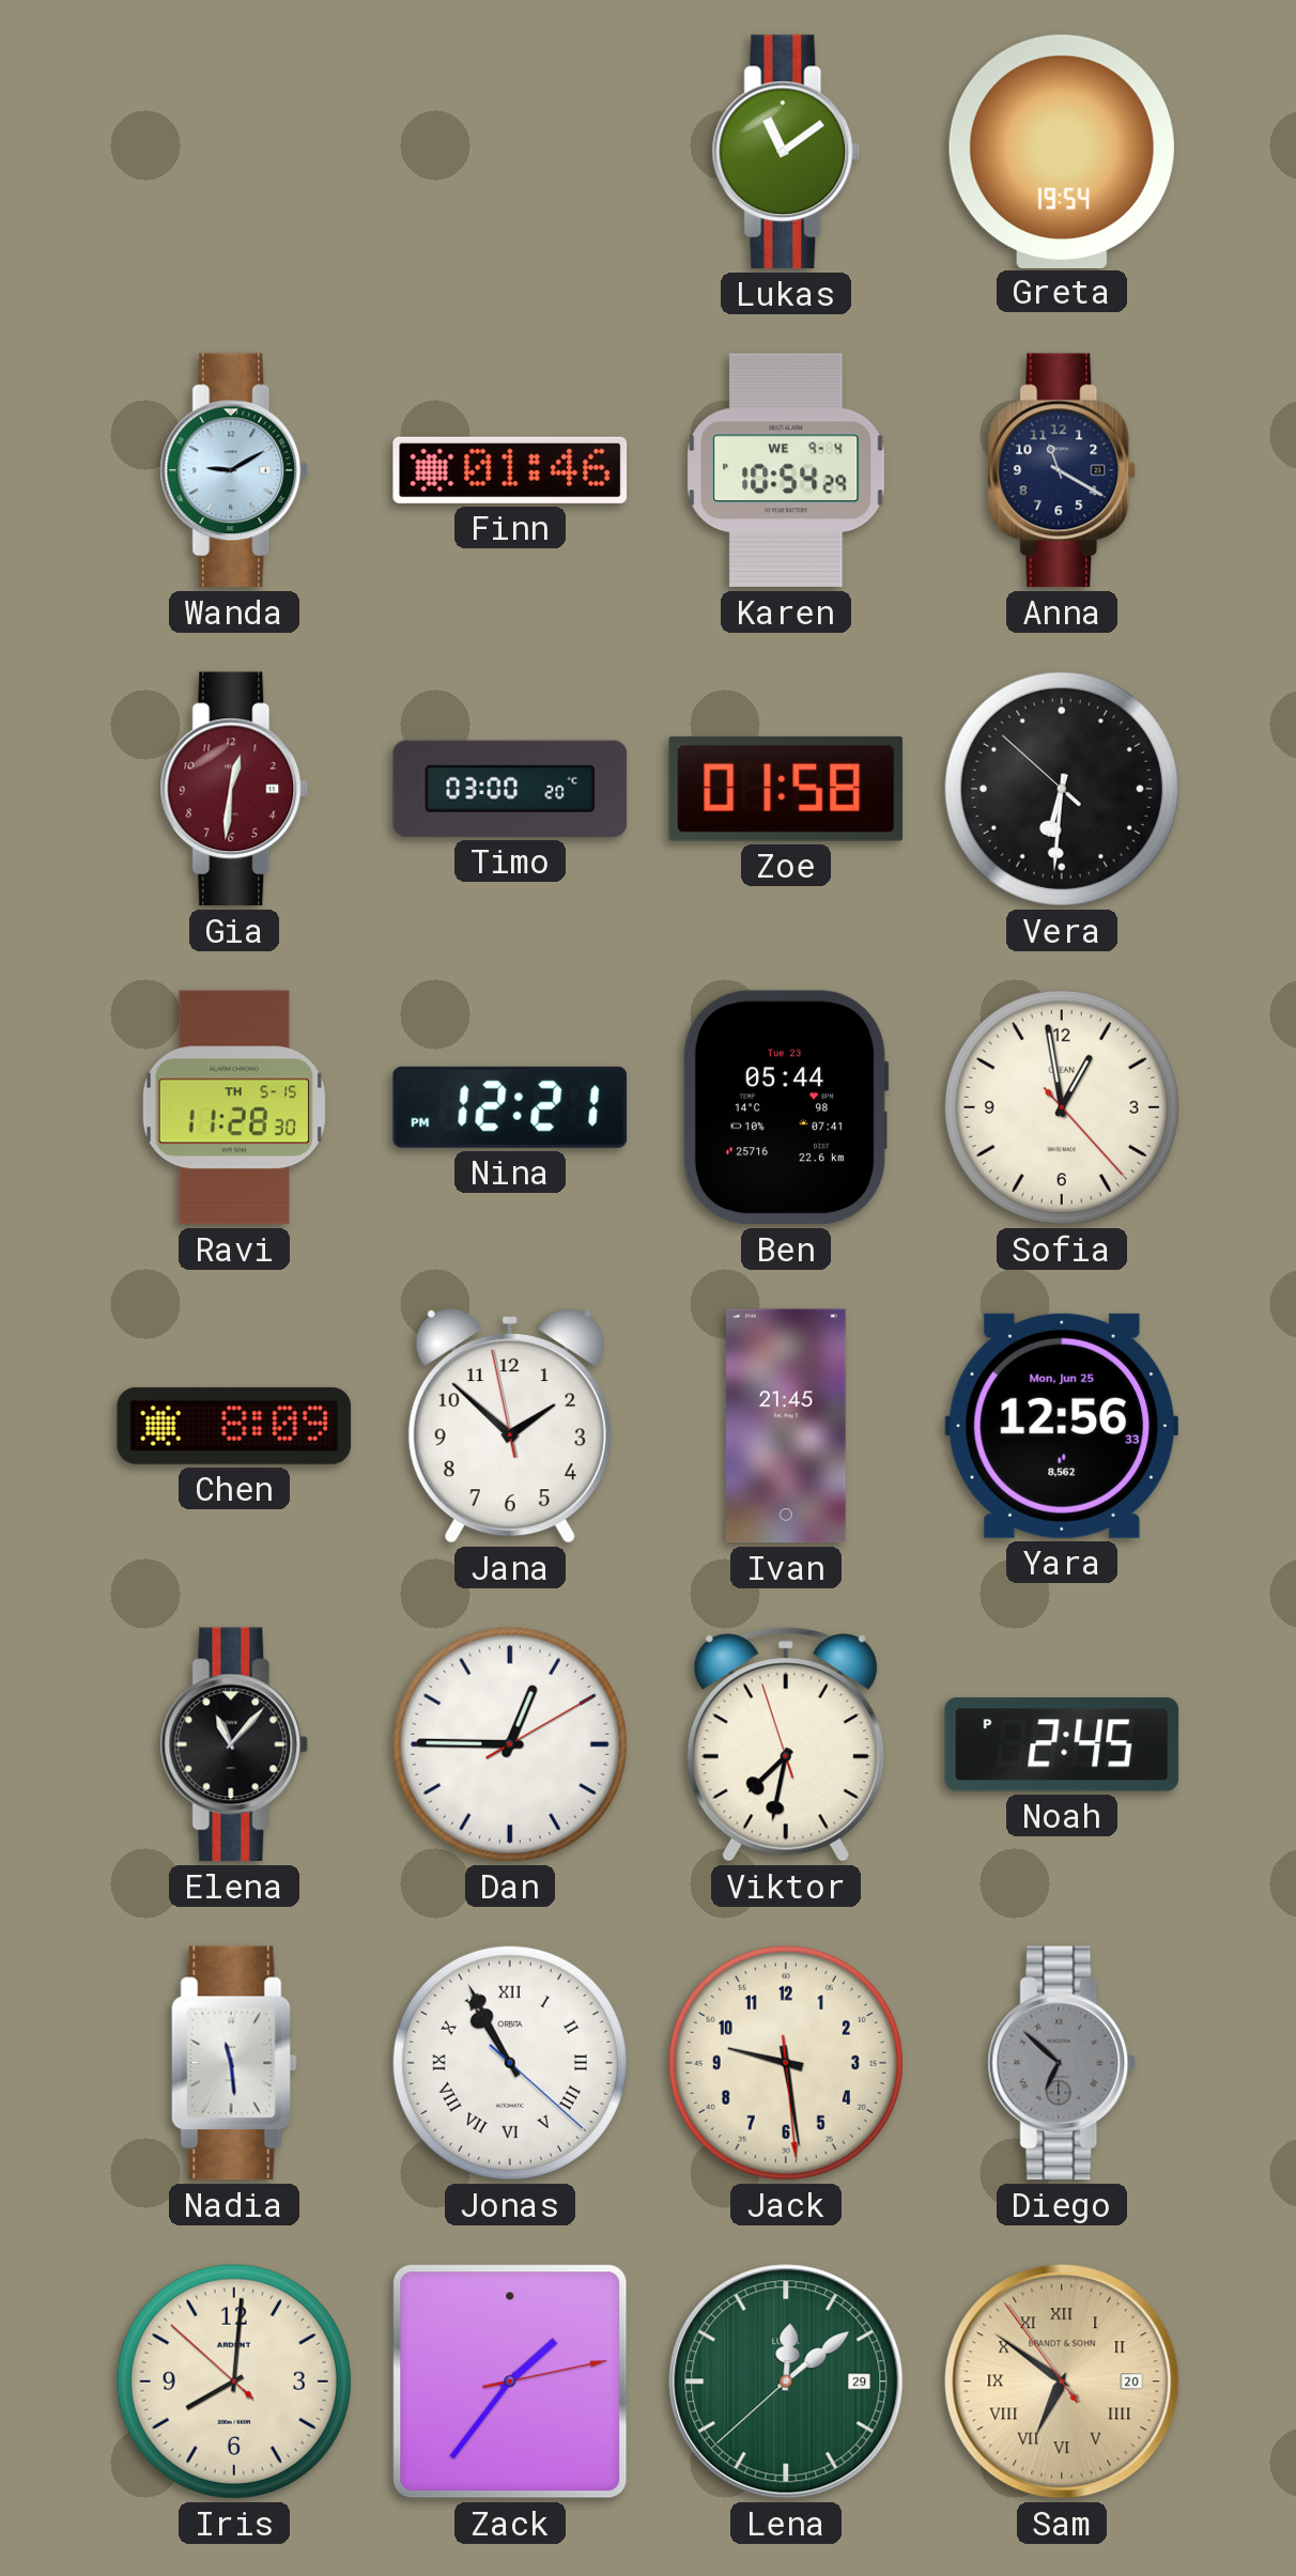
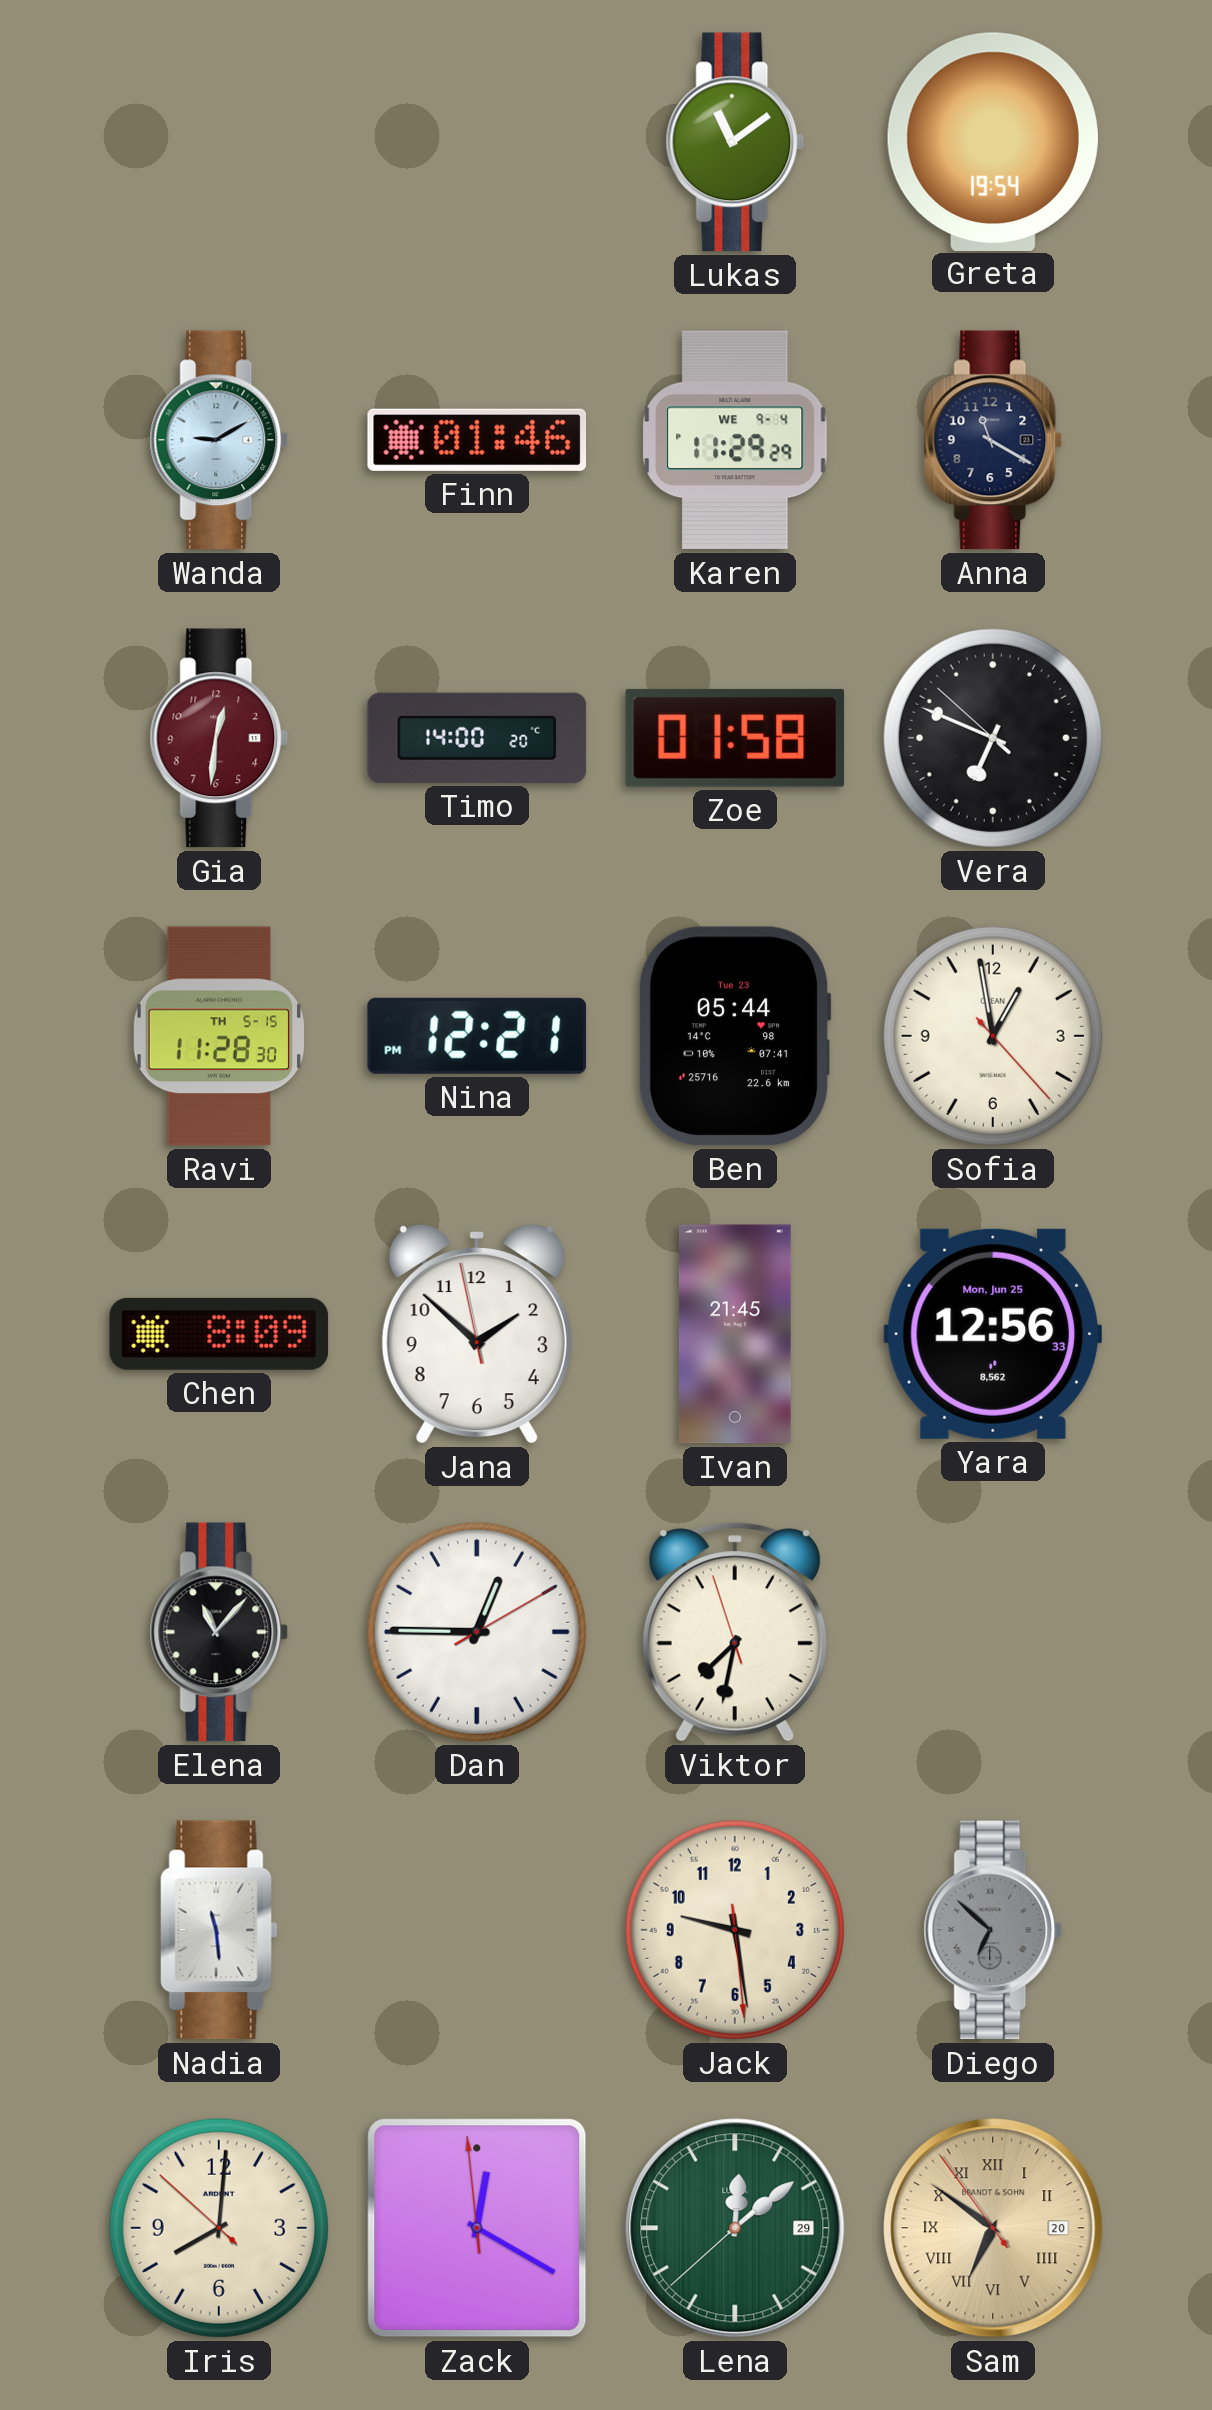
Karen: 10:54 -> 11:29
Timo: 03:00 -> 14:00
Vera: 6:30 -> 6:48
Noah: 2:45 -> none
Jonas: 10:55 -> none
Zack: 1:36 -> 12:19
